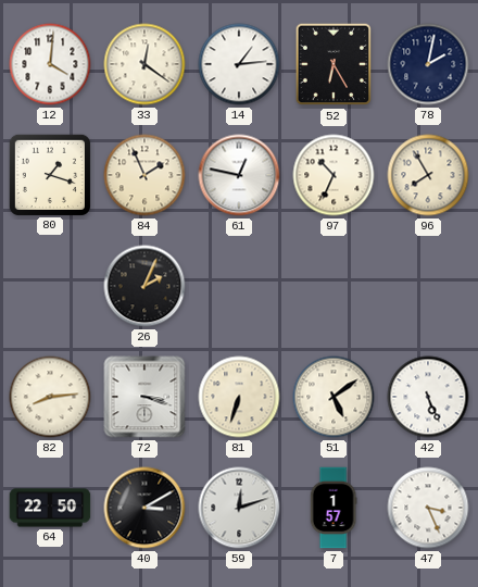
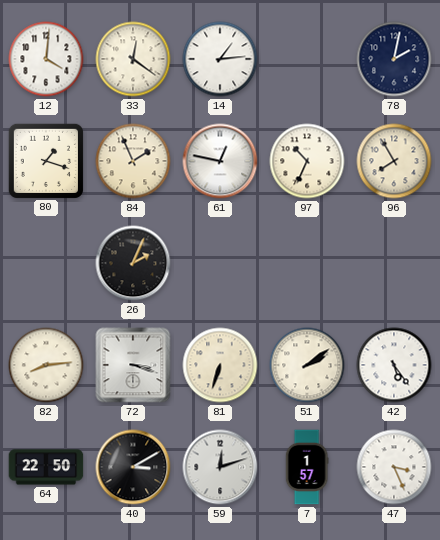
52: 6:25 -> none
51: 5:09 -> 2:09
42: 5:26 -> 5:24
